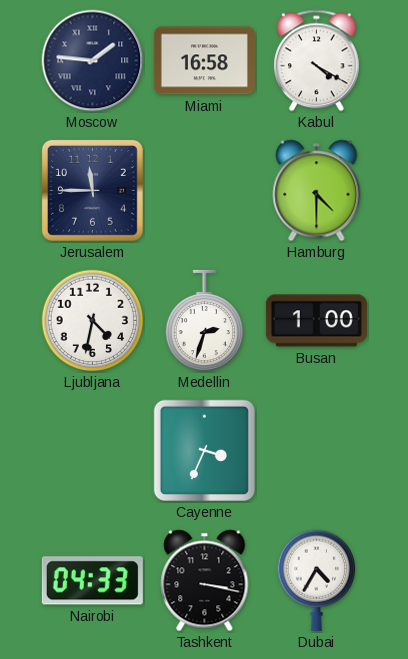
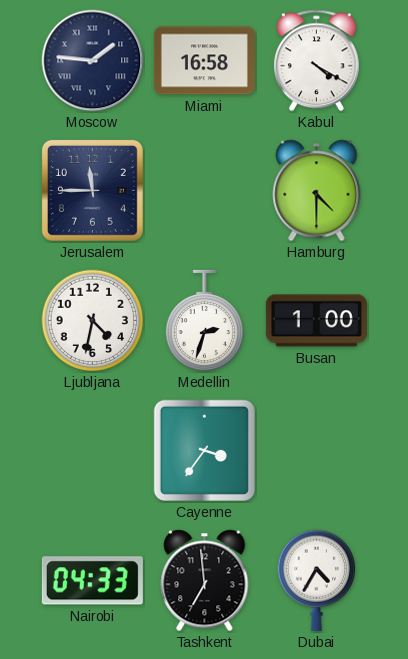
Cayenne: 3:34 -> 3:36
Tashkent: 3:17 -> 6:59
